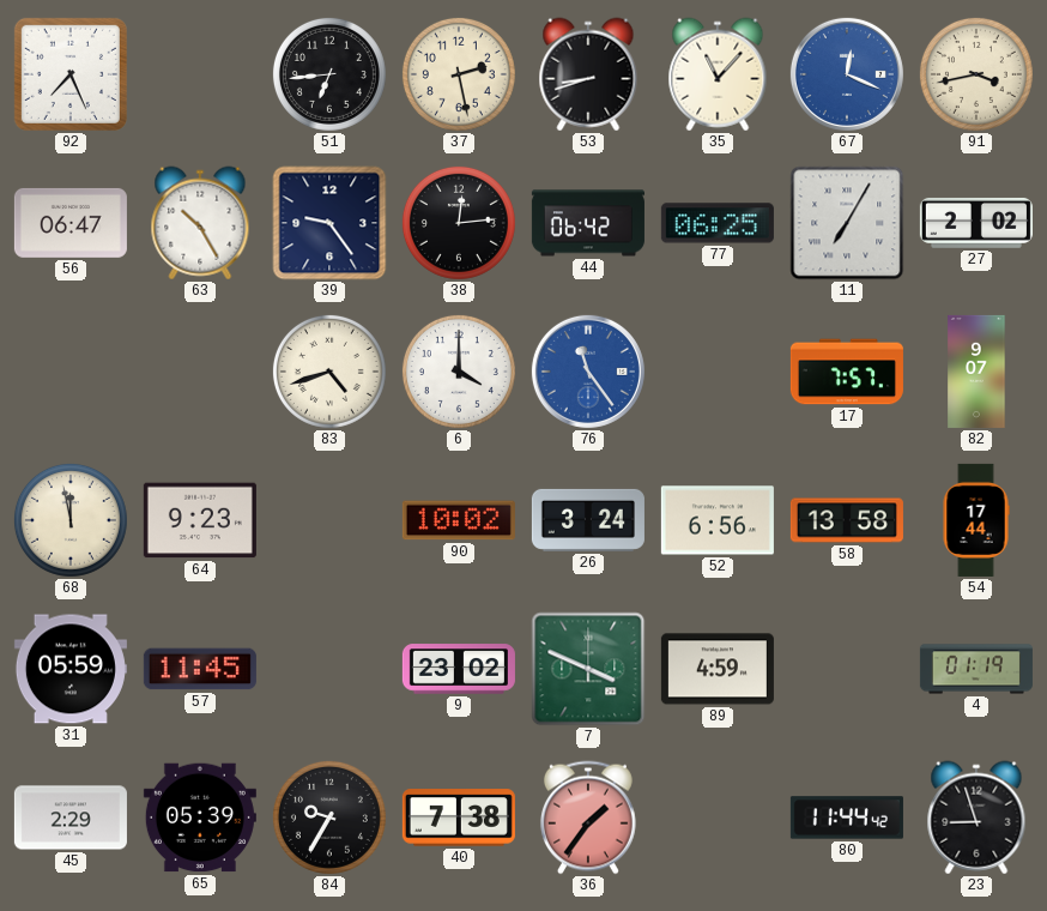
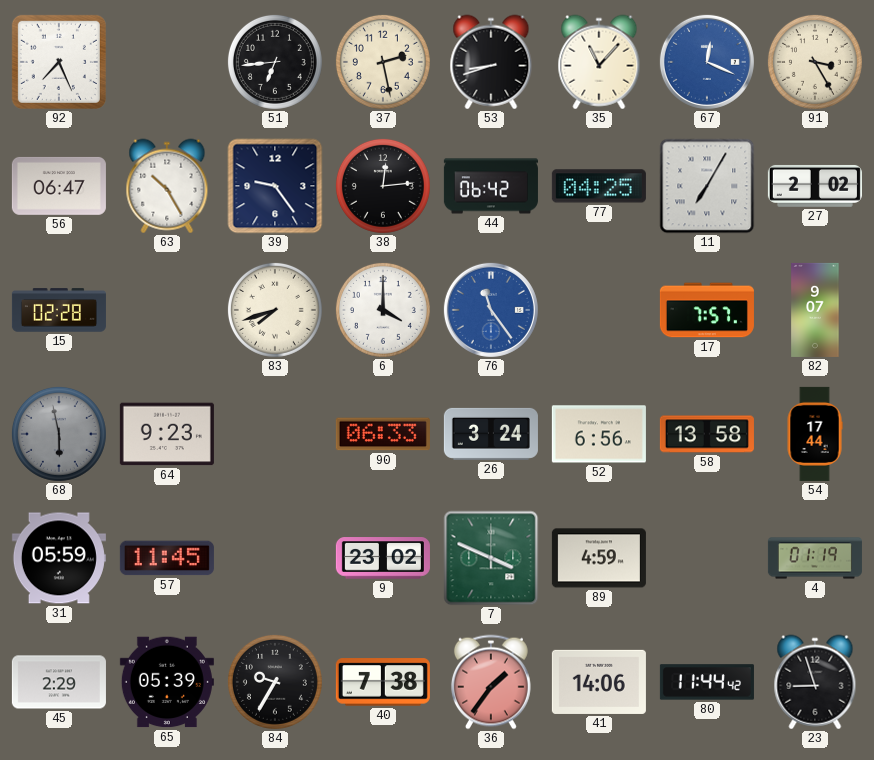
91: 3:43 -> 3:25
77: 06:25 -> 04:25
15: none -> 02:28
83: 4:42 -> 7:42
68: 11:58 -> 5:58
68 dial: cream -> grey
90: 10:02 -> 06:33
41: none -> 14:06
